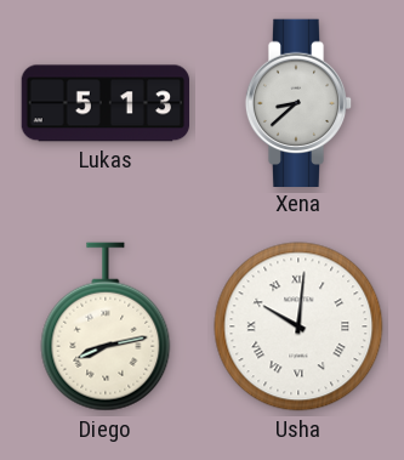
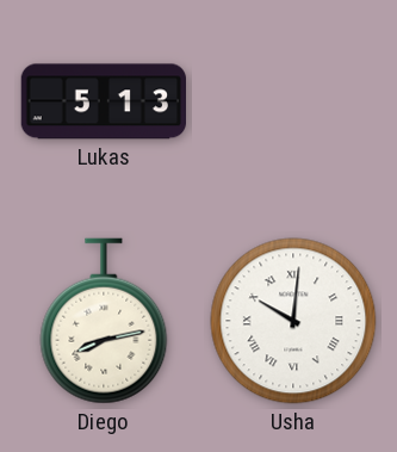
Xena: 8:38 -> none
